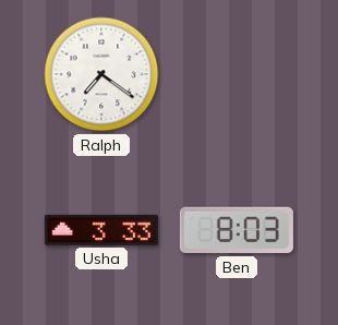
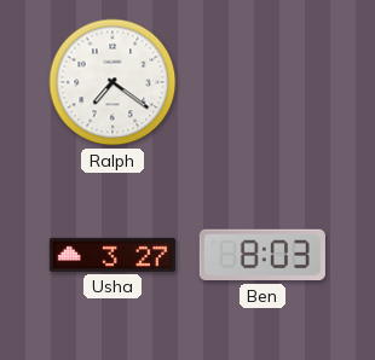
Usha: 3:33 -> 3:27
